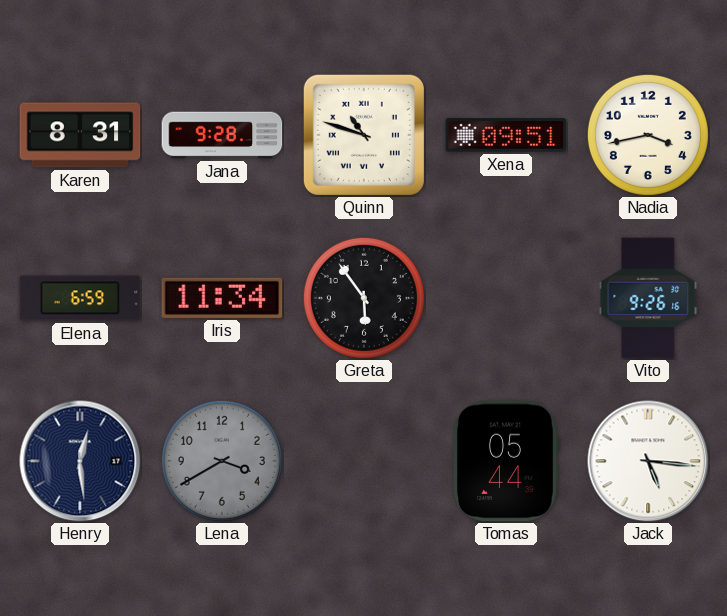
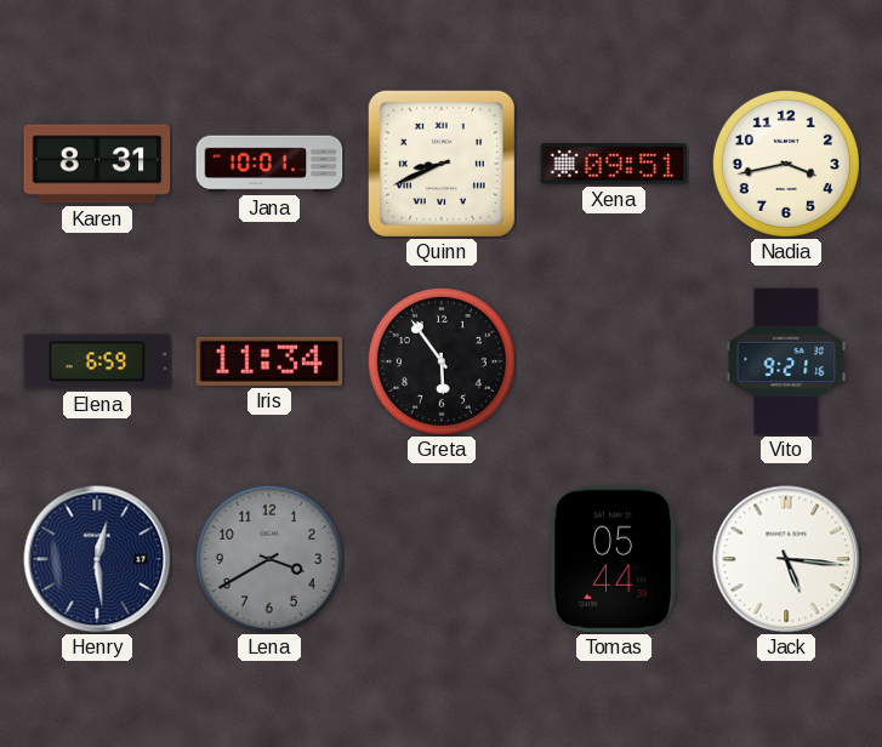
Jana: 9:28 -> 10:01
Quinn: 10:48 -> 8:41
Vito: 9:26 -> 9:21
